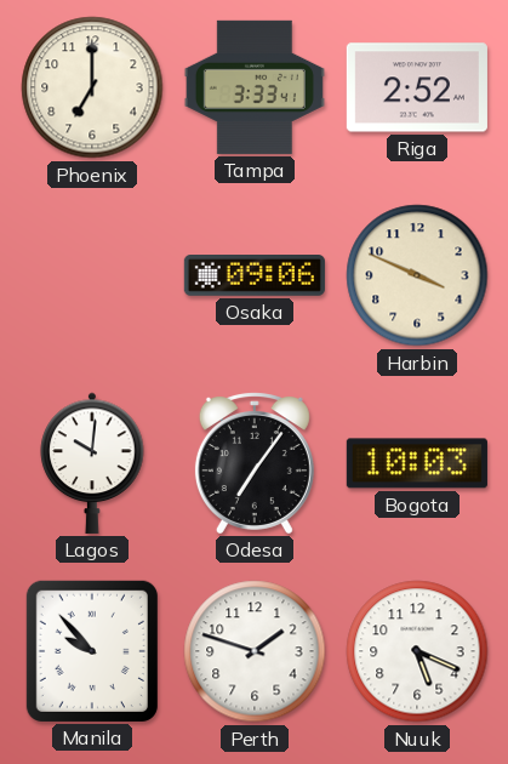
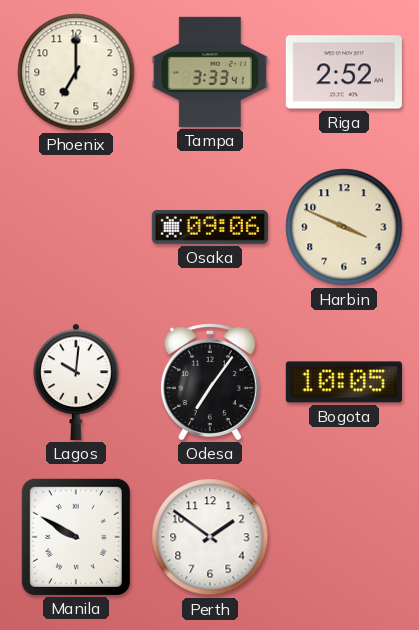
Bogota: 10:03 -> 10:05
Manila: 9:53 -> 9:50
Perth: 1:48 -> 1:51
Nuuk: 5:19 -> none
